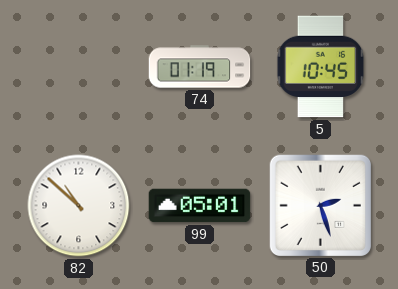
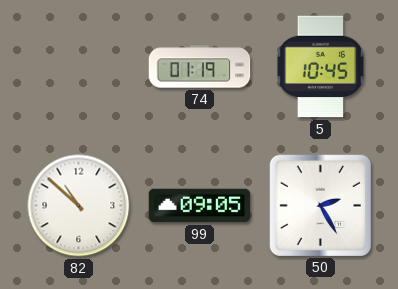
99: 05:01 -> 09:05
50: 2:27 -> 2:25
